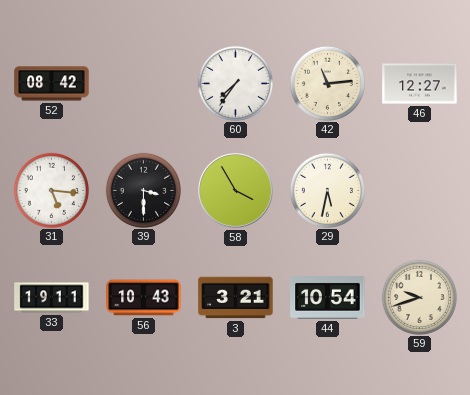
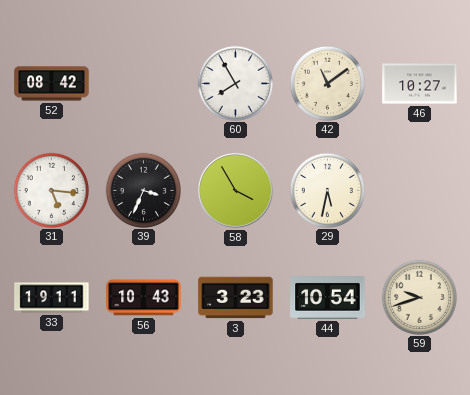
60: 7:36 -> 7:55
42: 11:14 -> 11:09
46: 12:27 -> 10:27
39: 3:30 -> 3:34
3: 3:21 -> 3:23
